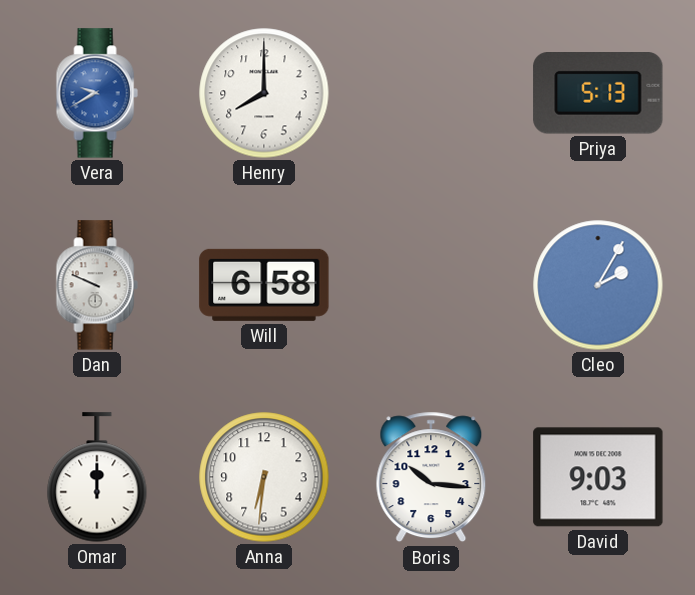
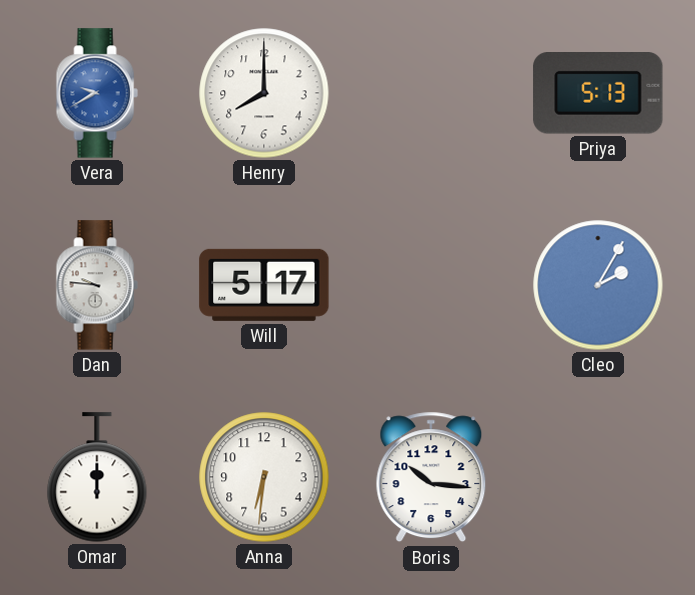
Dan: 9:49 -> 9:46
Will: 6:58 -> 5:17
David: 9:03 -> none
